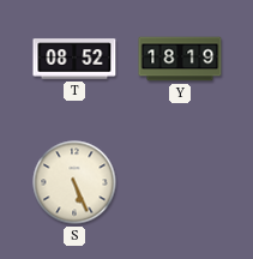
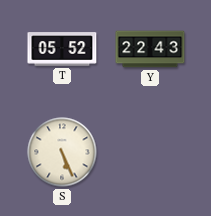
T: 08:52 -> 05:52
Y: 18:19 -> 22:43
